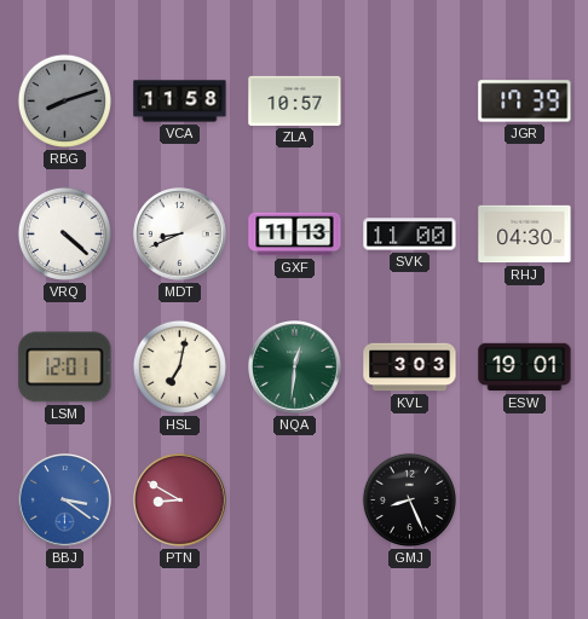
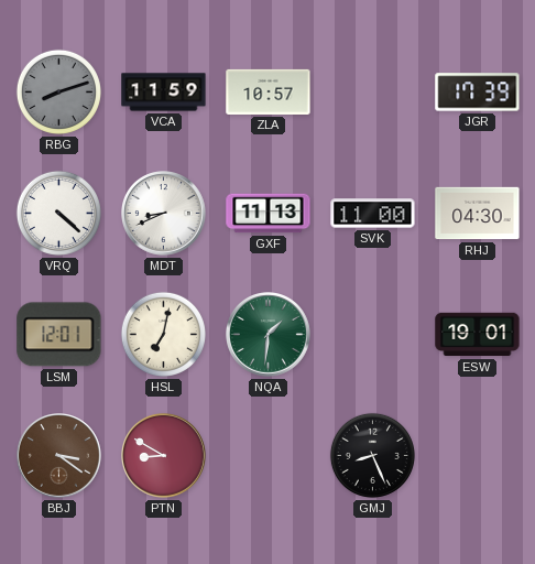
VCA: 11:58 -> 11:59
NQA: 12:31 -> 1:31
KVL: 3:03 -> none
BBJ dial: blue -> brown
